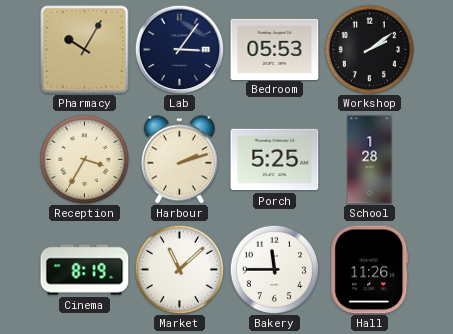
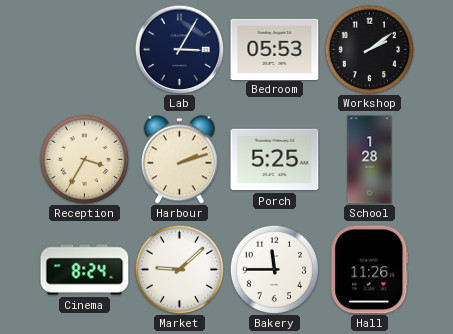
Pharmacy: 10:05 -> none
Lab: 3:06 -> 3:05
Cinema: 8:19 -> 8:24
Market: 11:08 -> 9:08
